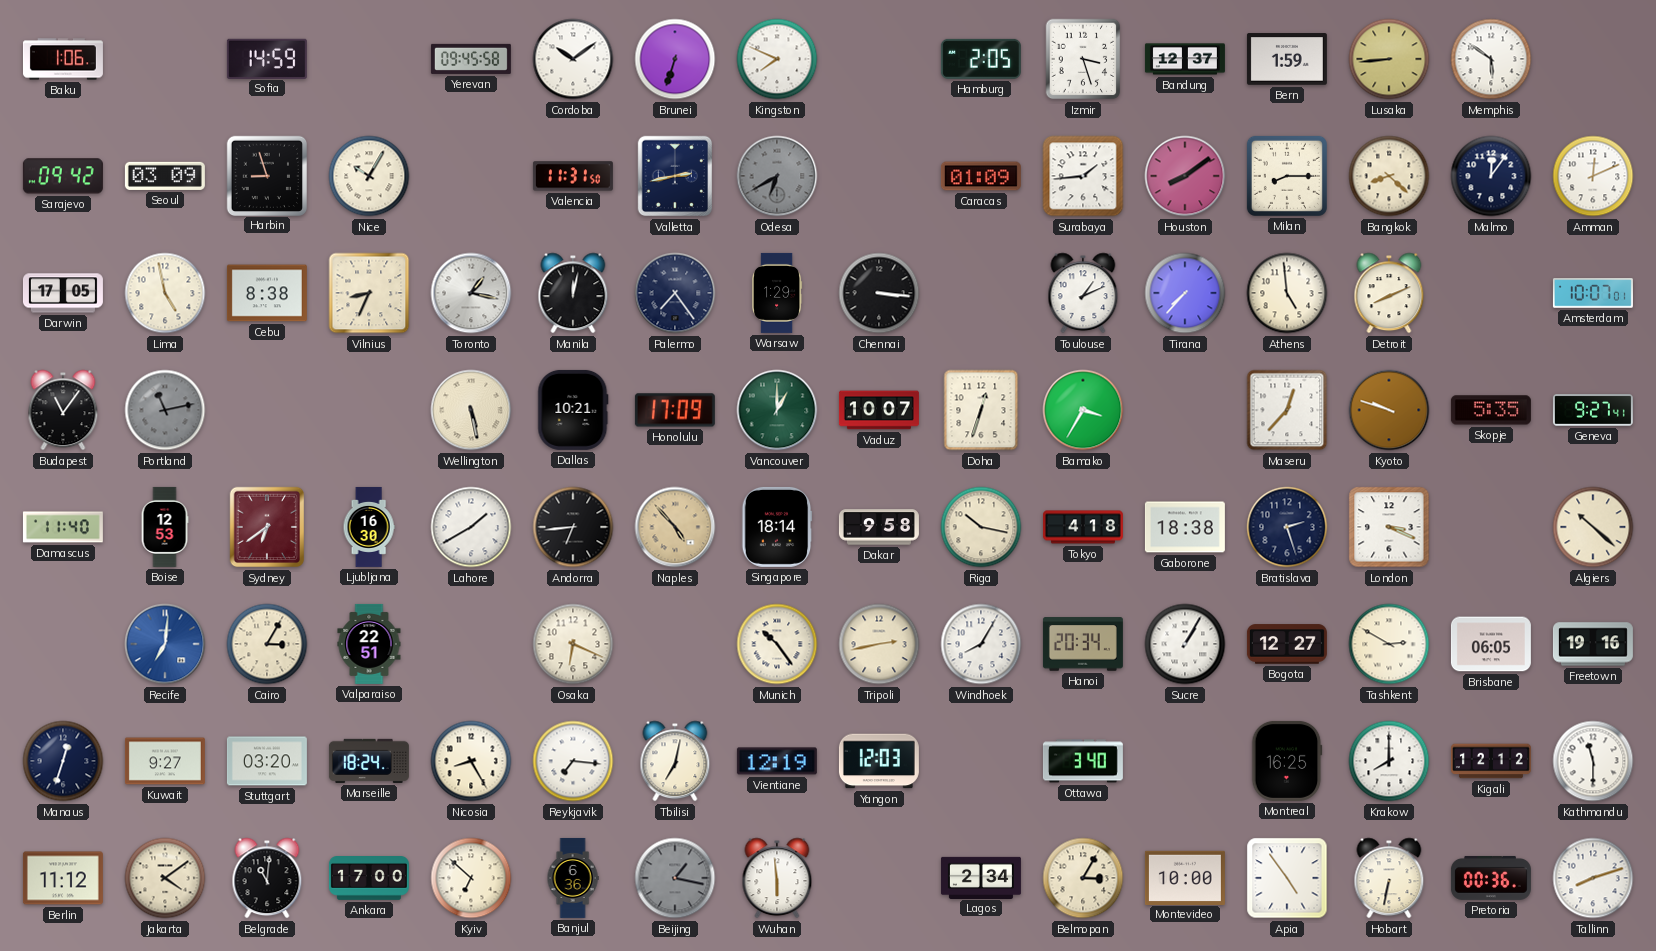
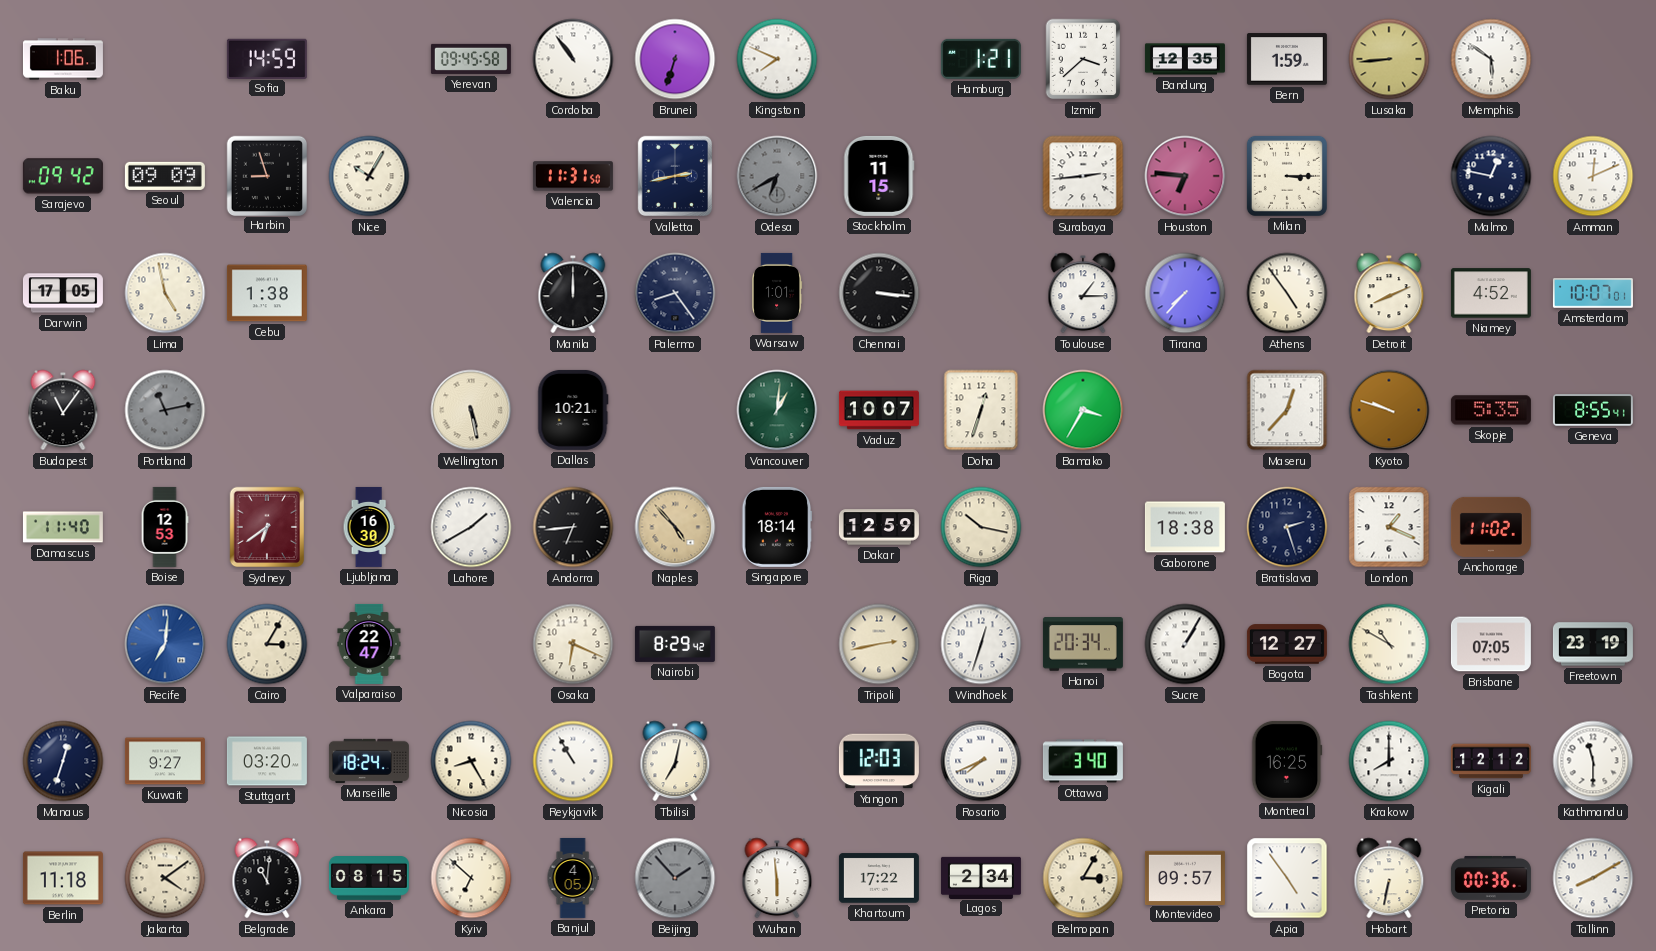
Cordoba: 10:09 -> 10:54
Hamburg: 2:05 -> 1:21
Izmir: 3:27 -> 3:38
Bandung: 12:37 -> 12:35
Seoul: 03:09 -> 09:09
Stockholm: none -> 11:15
Caracas: 01:09 -> none
Surabaya: 1:44 -> 2:44
Houston: 8:09 -> 6:46
Milan: 8:15 -> 3:15
Bangkok: 8:22 -> none
Malmo: 12:06 -> 12:47
Cebu: 8:38 -> 1:38
Vilnius: 8:34 -> none
Toronto: 1:17 -> none
Manila: 12:02 -> 12:00
Palermo: 7:24 -> 8:24
Warsaw: 1:29 -> 1:01
Toulouse: 1:11 -> 1:15
Athens: 4:59 -> 4:54
Niamey: none -> 4:52
Honolulu: 17:09 -> none
Vancouver: 1:00 -> 1:01
Geneva: 9:27 -> 8:55
Dakar: 9:58 -> 12:59
Tokyo: 4:18 -> none
London: 3:19 -> 1:19
Anchorage: none -> 11:02
Algiers: 10:22 -> none
Valparaiso: 22:51 -> 22:47
Nairobi: none -> 8:29
Munich: 10:24 -> none
Windhoek: 8:05 -> 12:33
Tashkent: 2:50 -> 10:50
Brisbane: 06:05 -> 07:05
Freetown: 19:16 -> 23:19
Reykjavik: 7:16 -> 10:55
Vientiane: 12:19 -> none
Rosario: none -> 7:41
Berlin: 11:12 -> 11:18
Ankara: 17:00 -> 08:15
Banjul: 6:36 -> 4:05
Beijing: 1:17 -> 1:53
Khartoum: none -> 17:22
Montevideo: 10:00 -> 09:57
Tallinn: 8:12 -> 8:10
